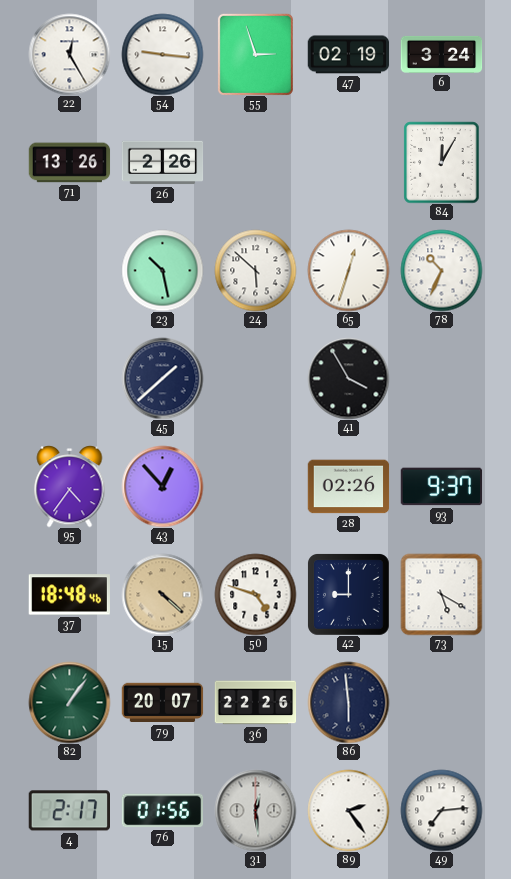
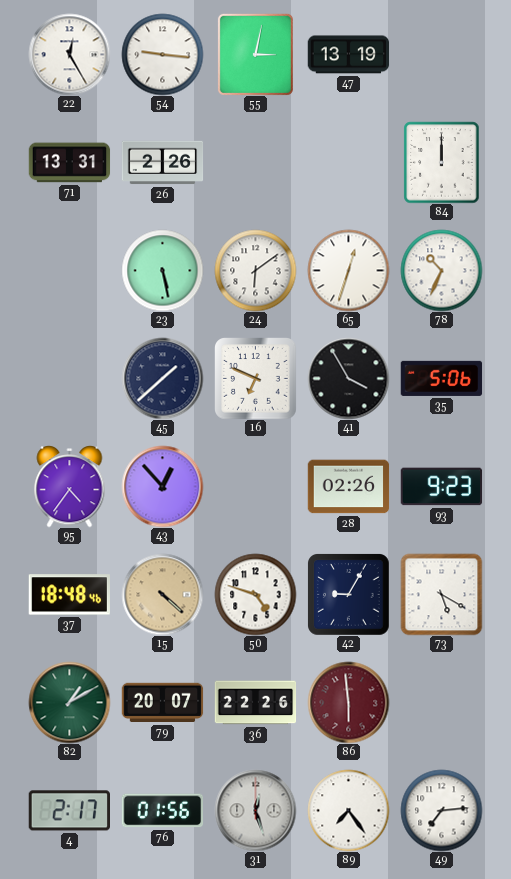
55: 2:57 -> 3:02
47: 02:19 -> 13:19
6: 3:24 -> none
71: 13:26 -> 13:31
84: 12:05 -> 12:00
23: 10:28 -> 5:28
24: 5:52 -> 6:09
16: none -> 6:49
35: none -> 5:06
93: 9:37 -> 9:23
42: 9:00 -> 9:05
82: 1:06 -> 1:10
86 dial: navy -> burgundy
31: 12:29 -> 12:27
89: 2:24 -> 7:24
